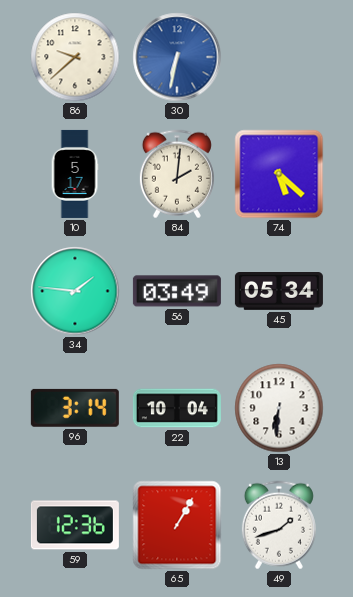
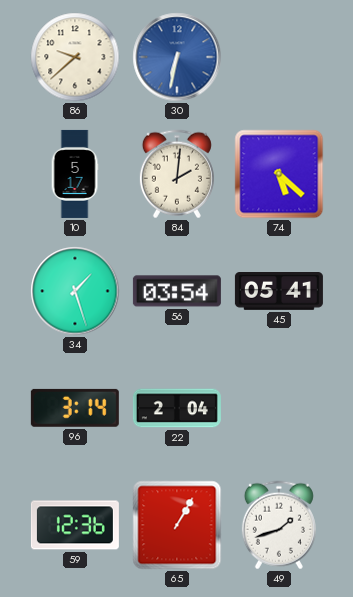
34: 1:46 -> 1:27
56: 03:49 -> 03:54
45: 05:34 -> 05:41
22: 10:04 -> 2:04
13: 6:31 -> none
